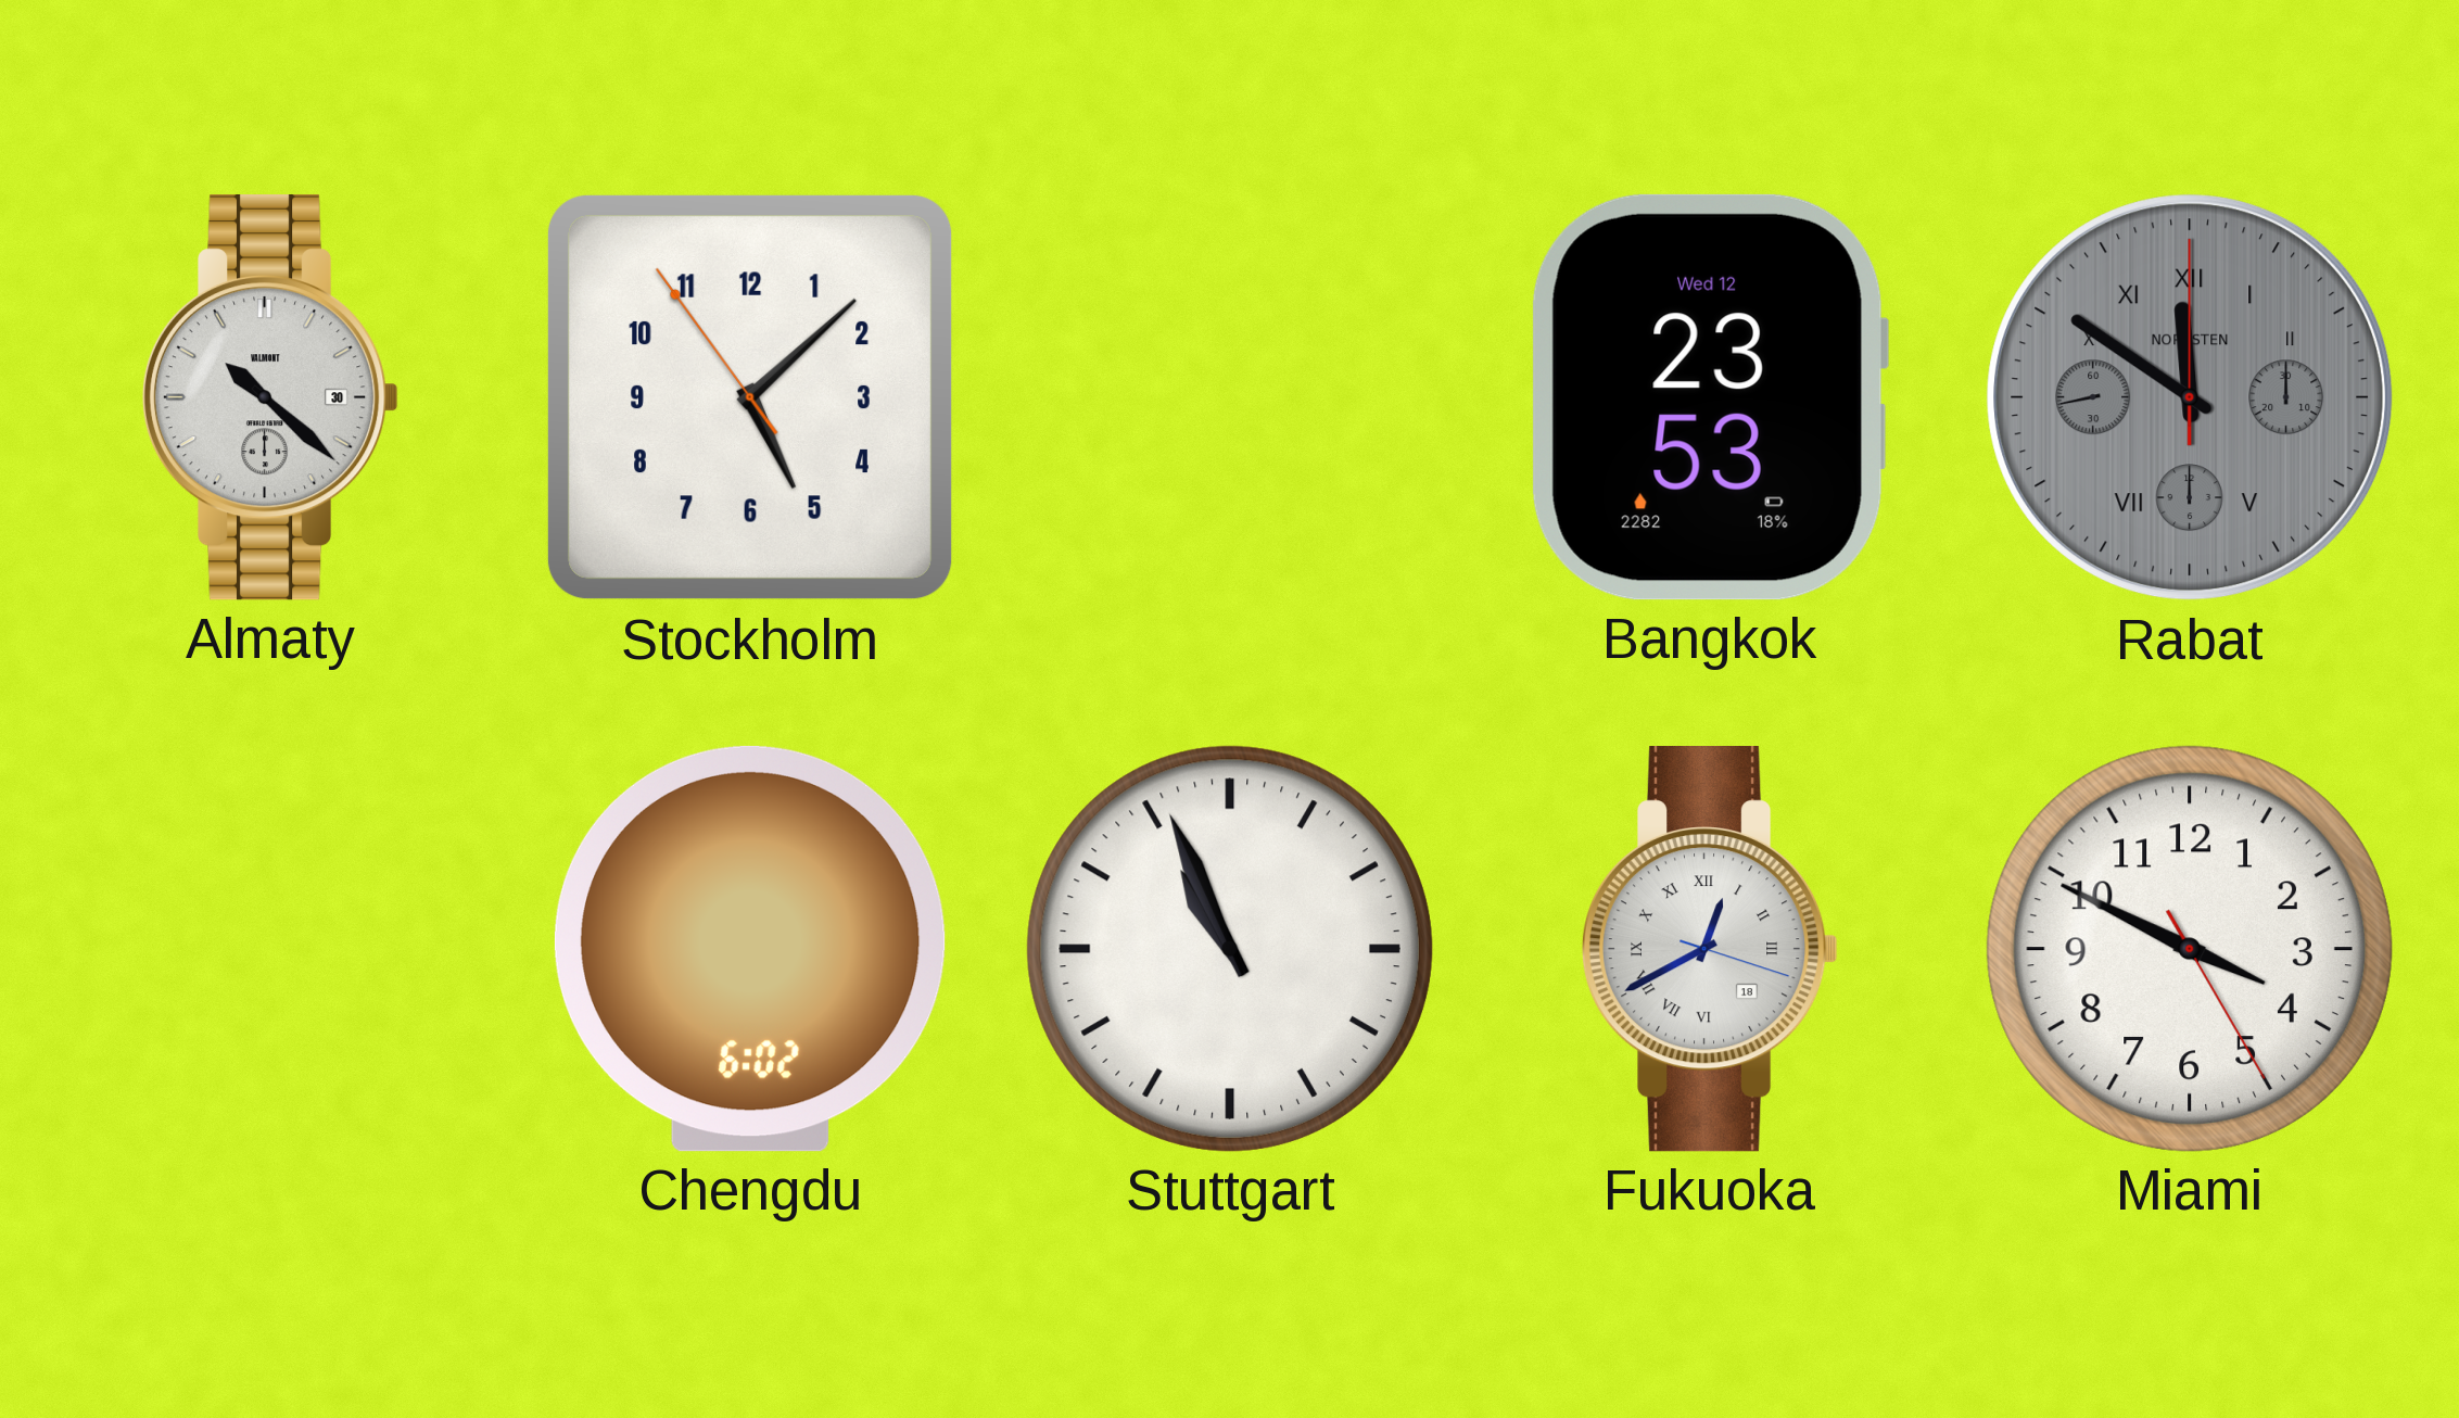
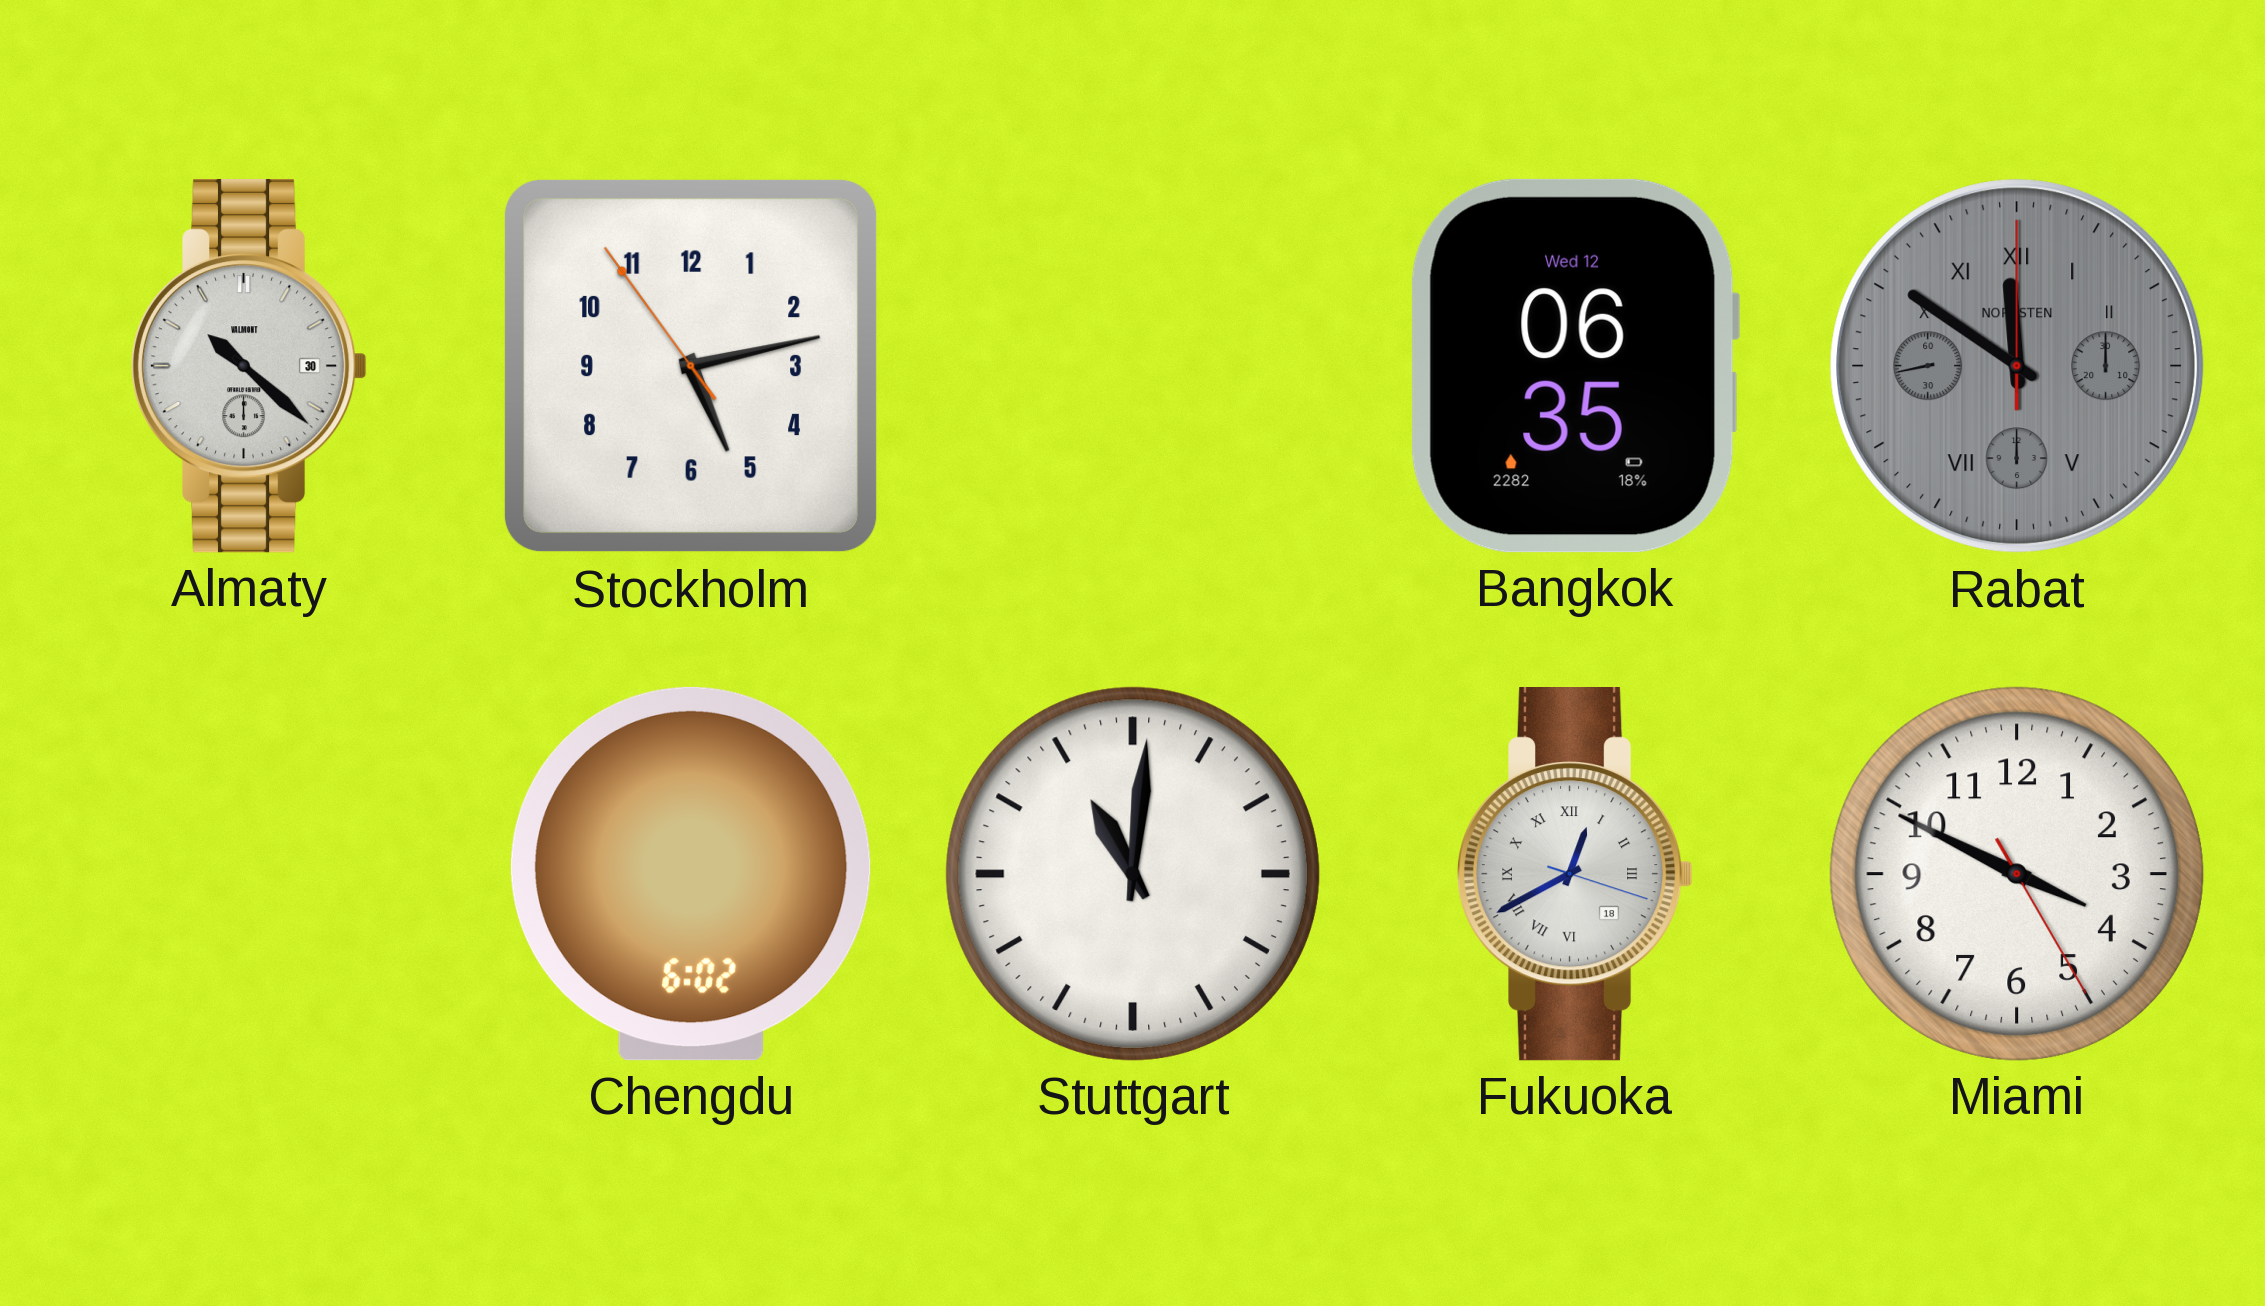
Stockholm: 5:07 -> 5:12
Bangkok: 23:53 -> 06:35
Stuttgart: 10:56 -> 11:01
